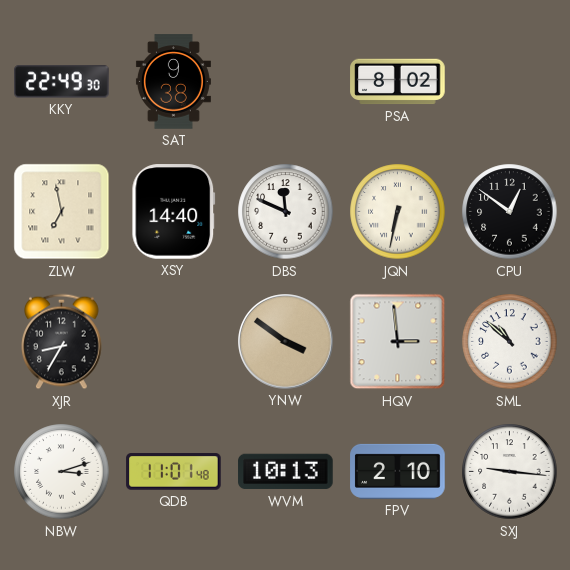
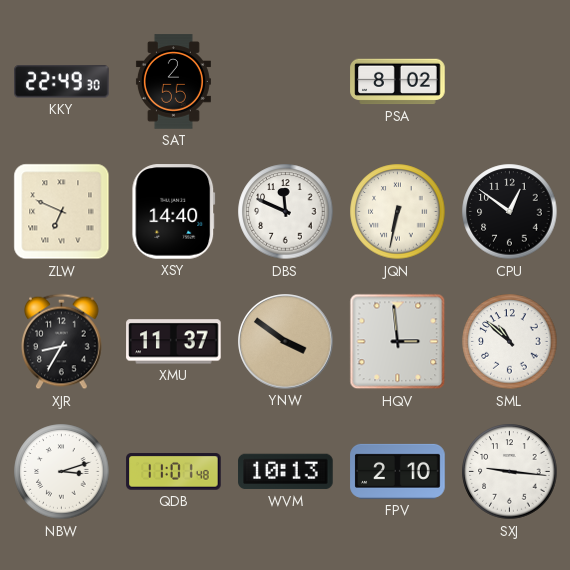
SAT: 9:38 -> 2:55
ZLW: 6:58 -> 6:49
XMU: none -> 11:37
